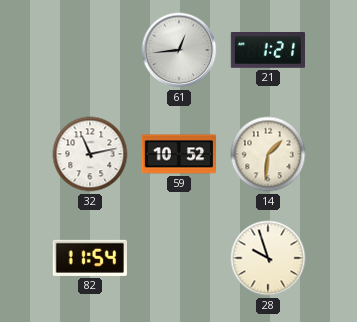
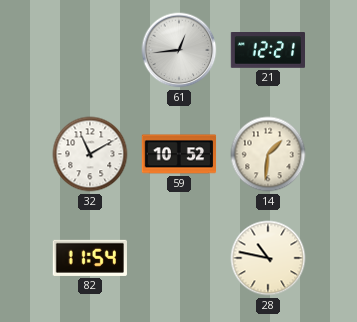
21: 1:21 -> 12:21
32: 11:13 -> 11:10
28: 9:57 -> 10:47
